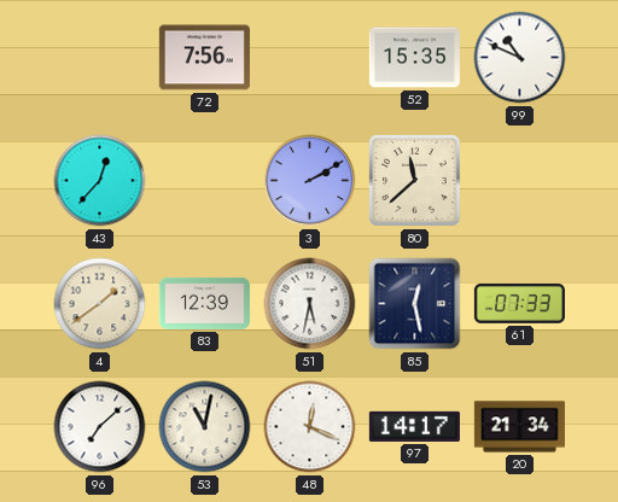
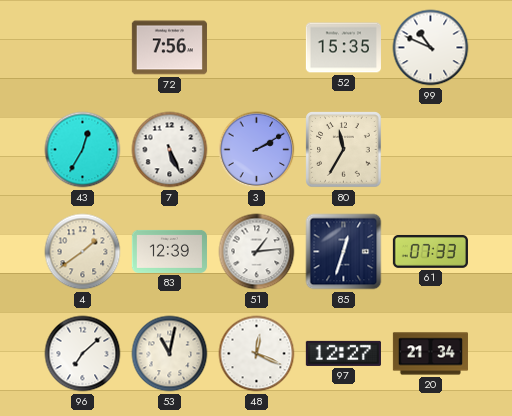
43: 12:37 -> 12:35
7: none -> 5:26
80: 11:38 -> 11:35
51: 5:32 -> 1:14
85: 12:28 -> 12:33
97: 14:17 -> 12:27
